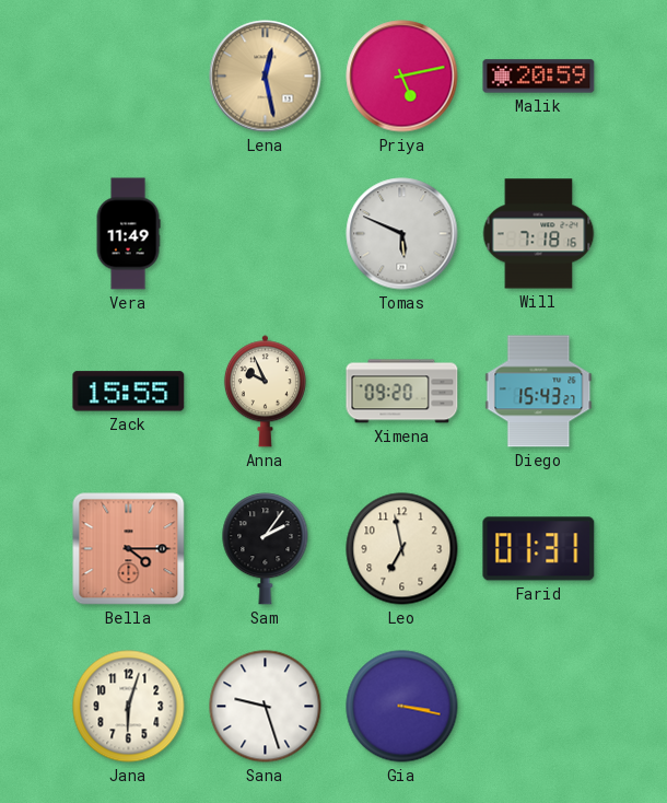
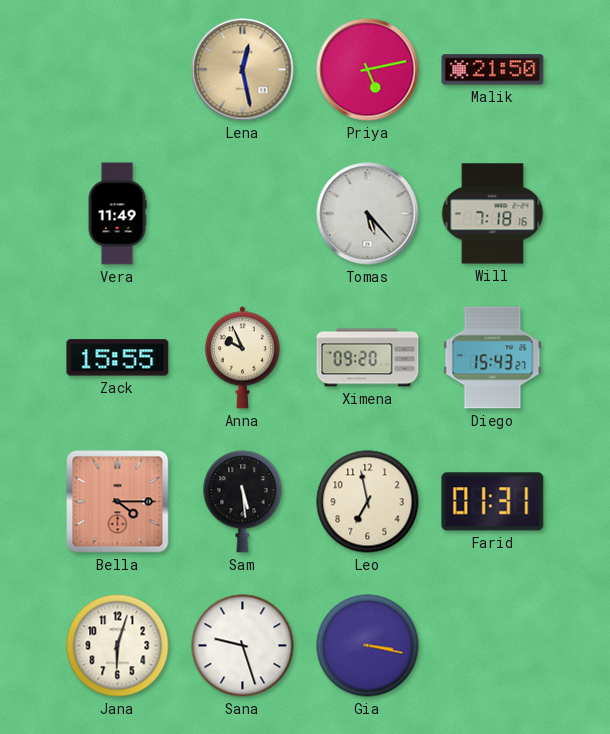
Malik: 20:59 -> 21:50
Tomas: 5:49 -> 5:23
Sam: 2:06 -> 5:29
